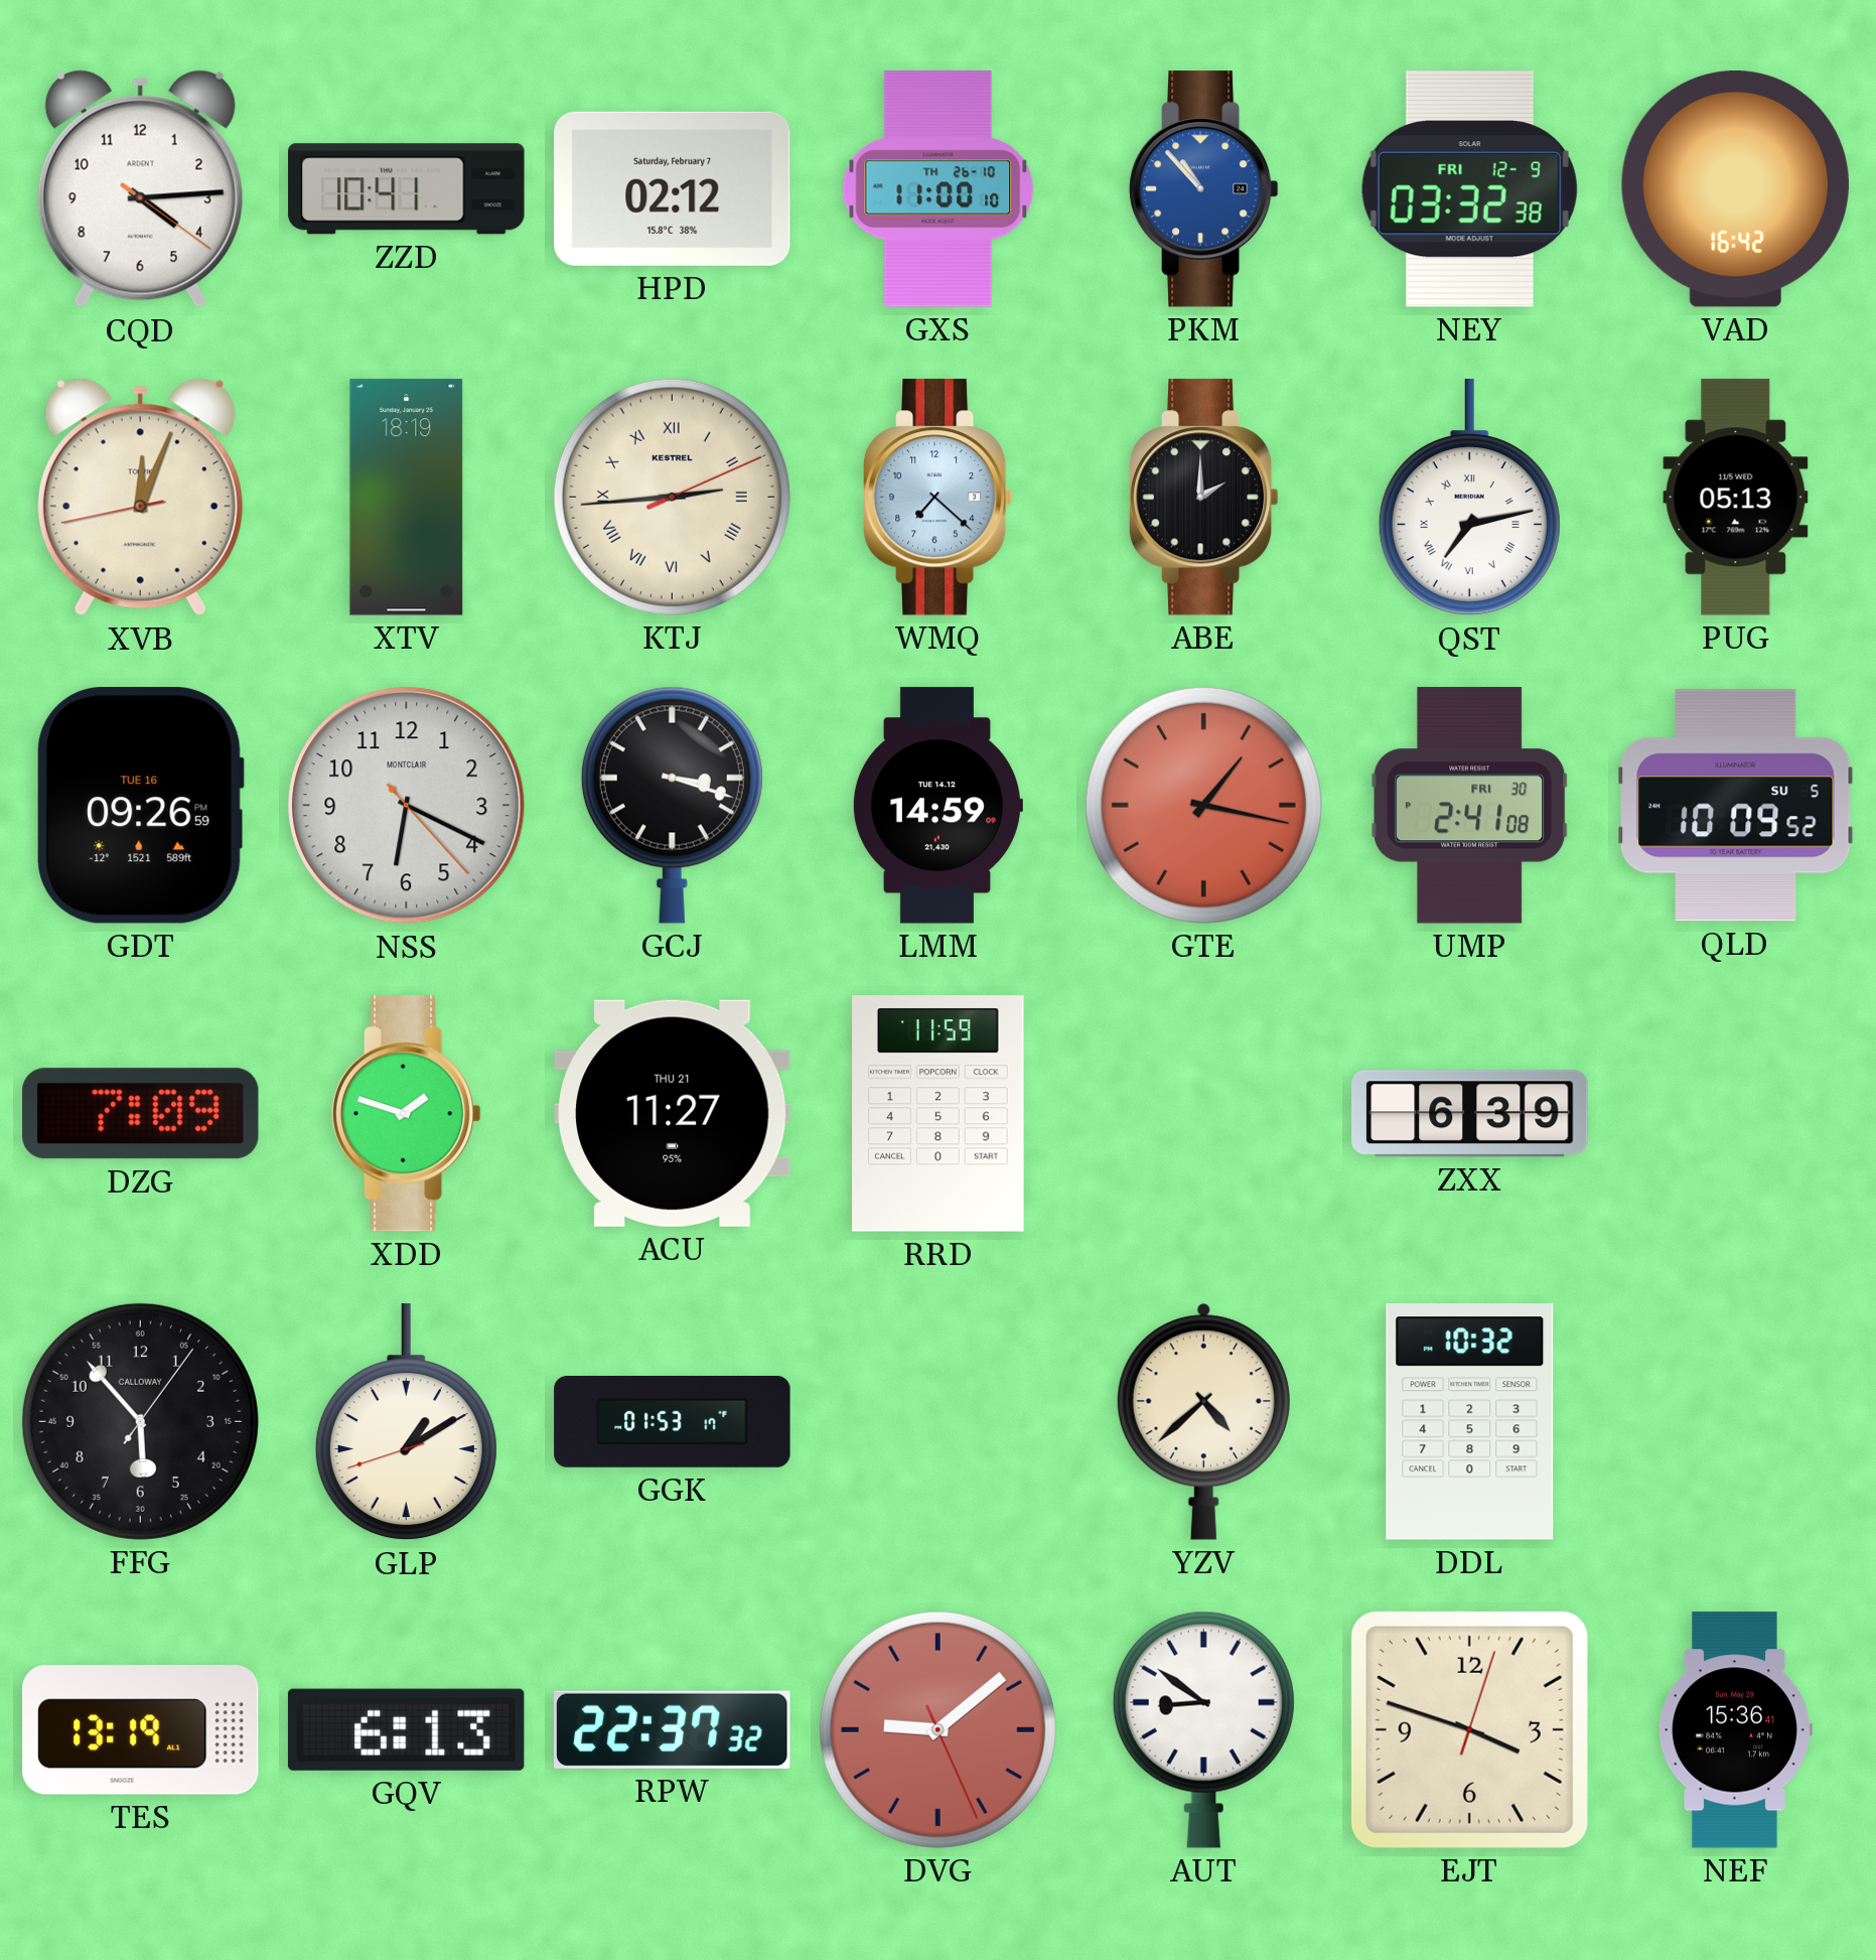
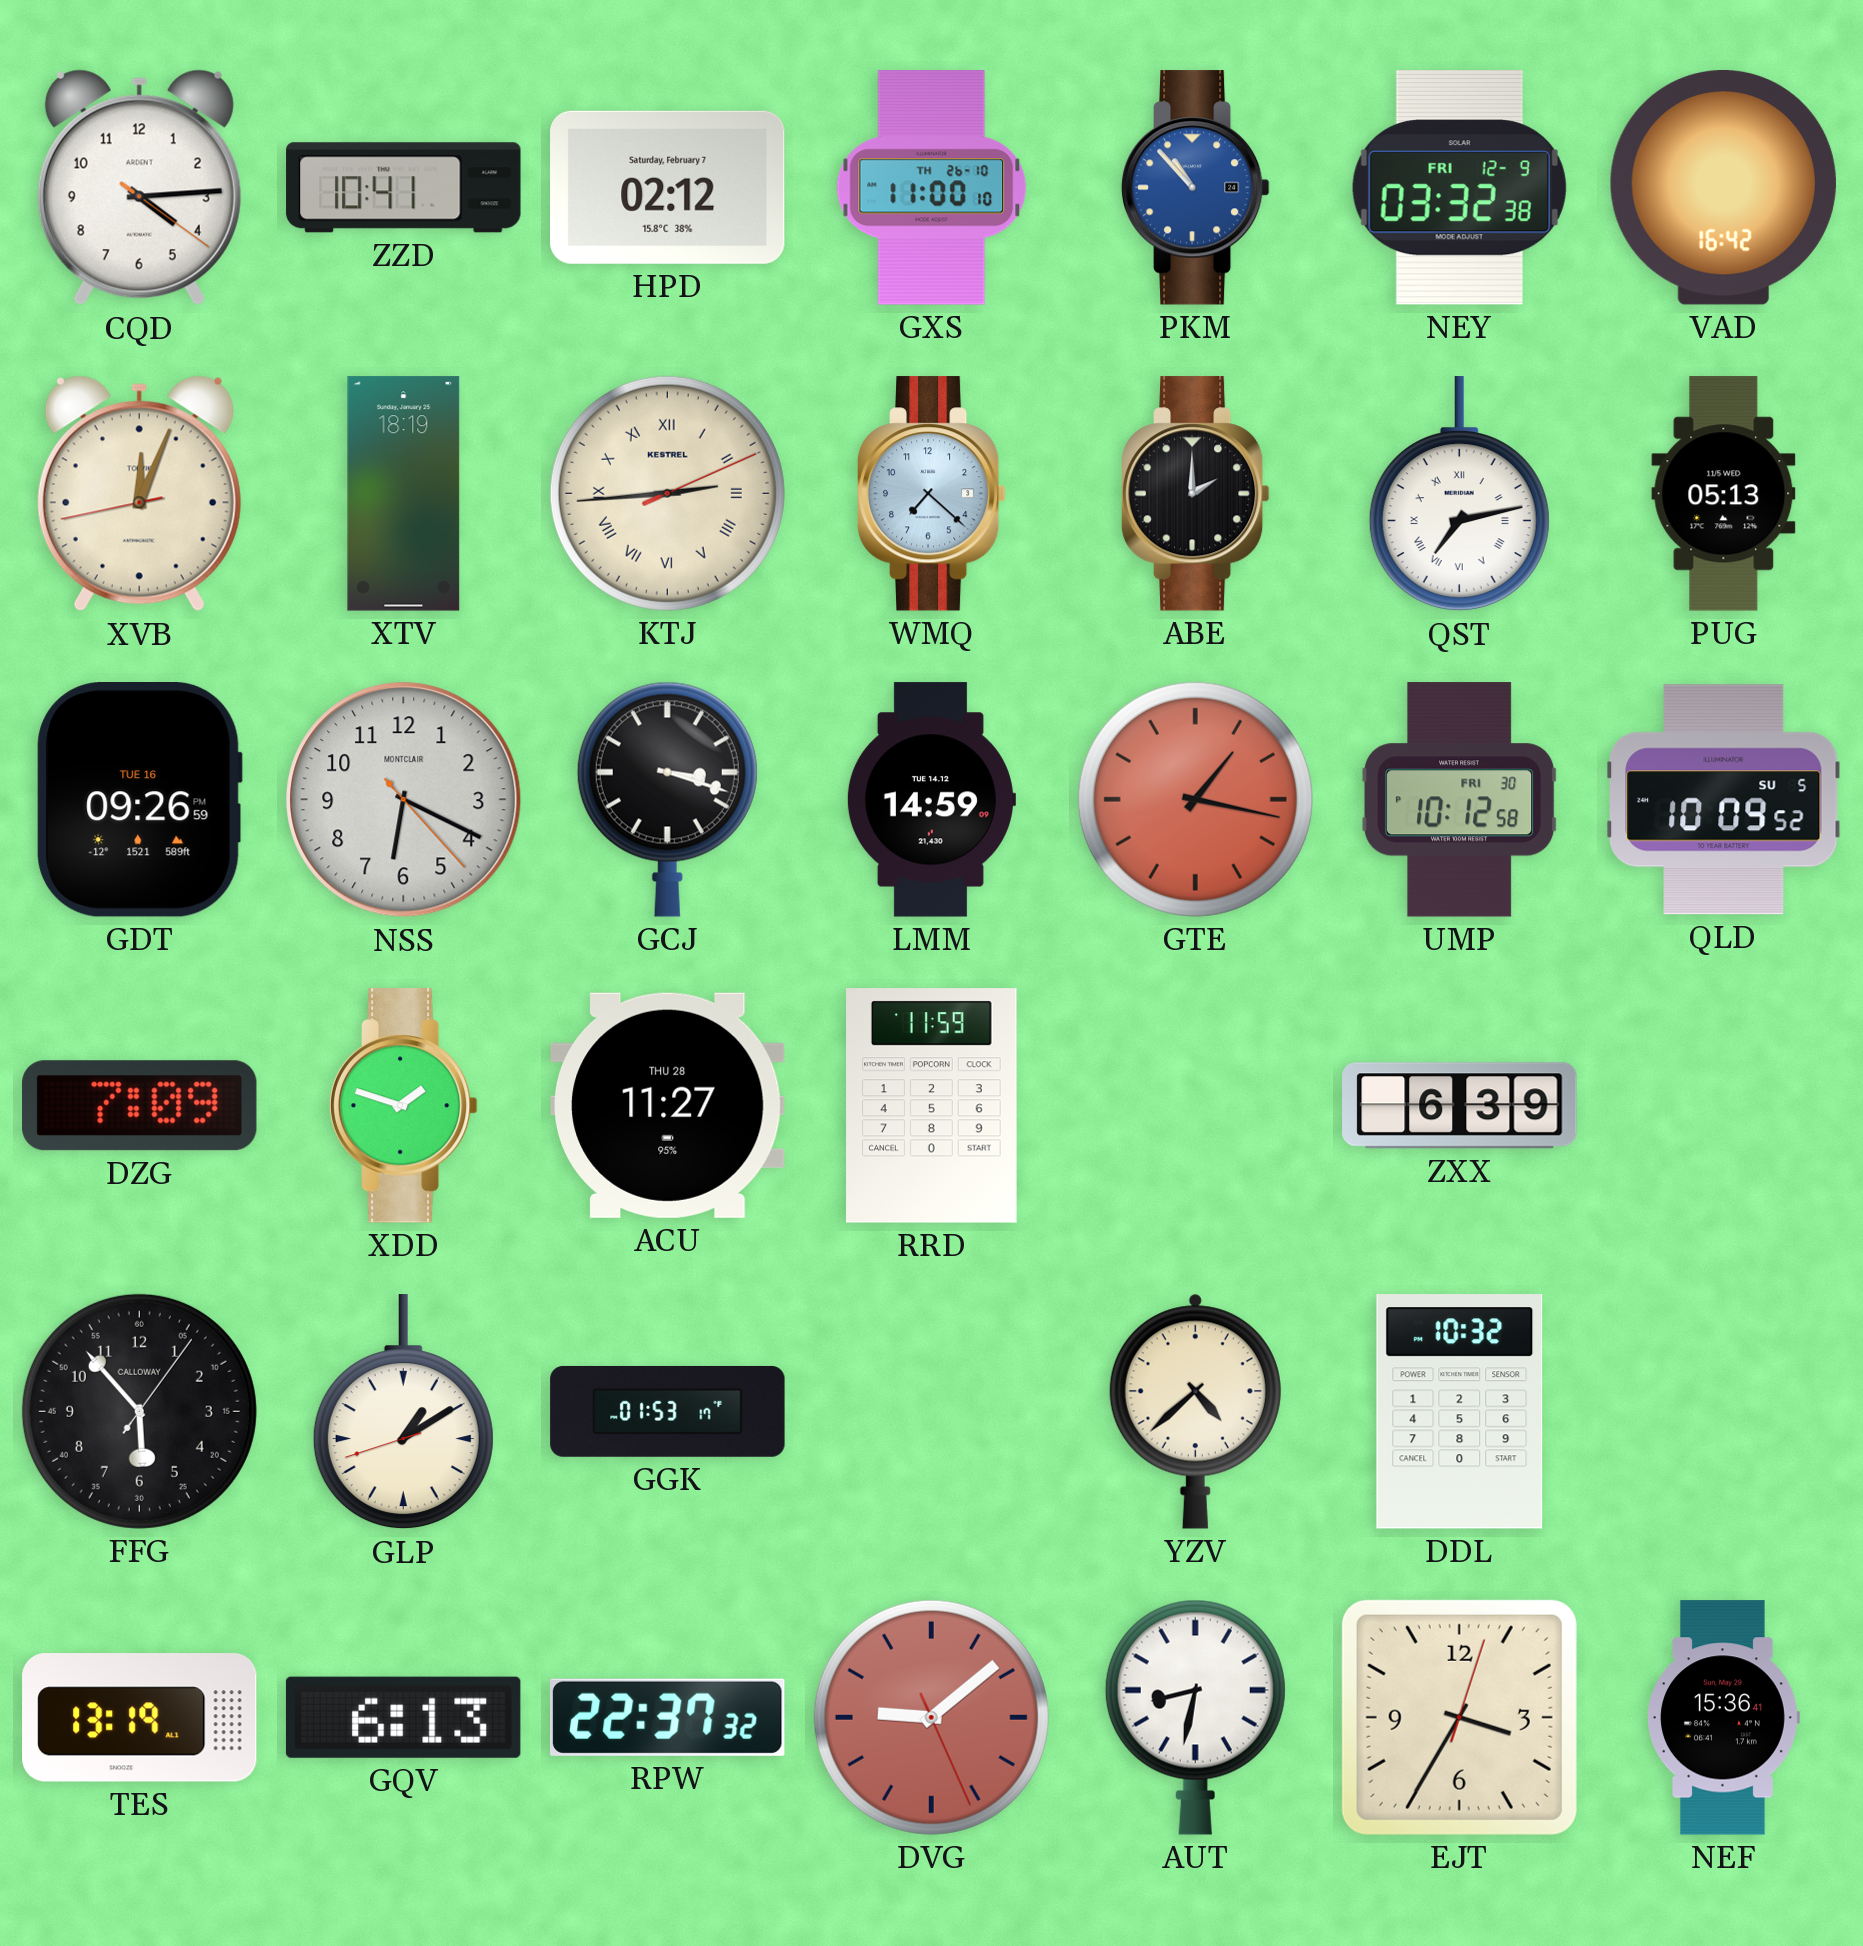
UMP: 2:41 -> 10:12
ACU date: THU 21 -> THU 28
AUT: 8:51 -> 8:32
EJT: 3:48 -> 3:35
